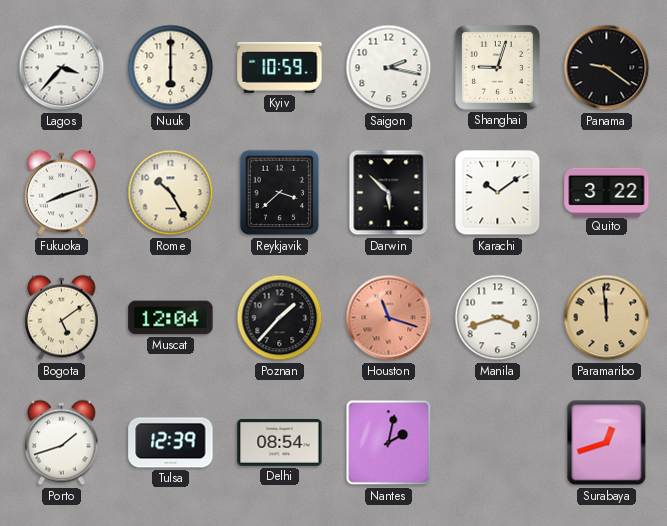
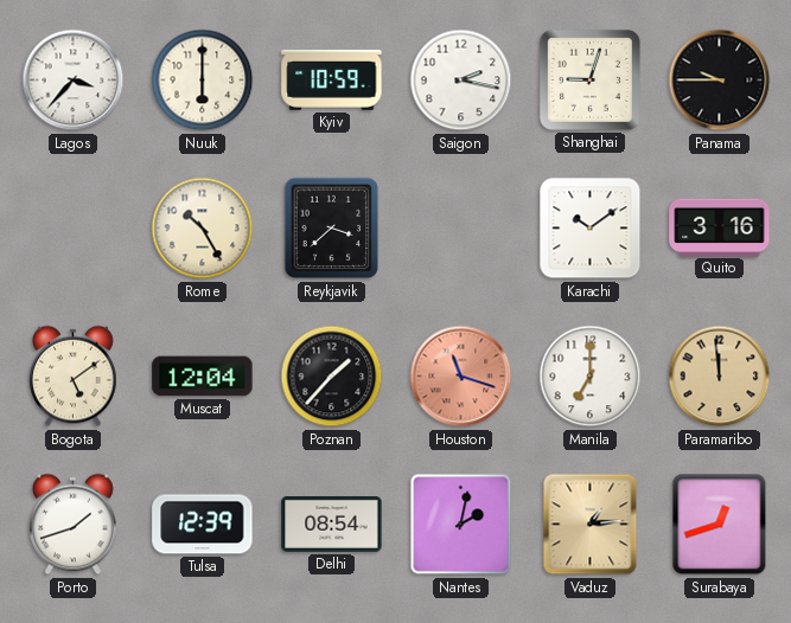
Panama: 9:21 -> 9:45
Fukuoka: 8:12 -> none
Darwin: 5:52 -> none
Quito: 3:22 -> 3:16
Manila: 3:42 -> 7:00
Vaduz: none -> 1:14
